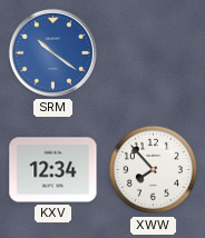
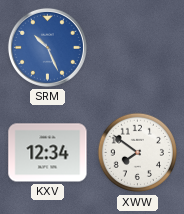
SRM: 10:21 -> 10:26
XWW: 7:53 -> 7:51
